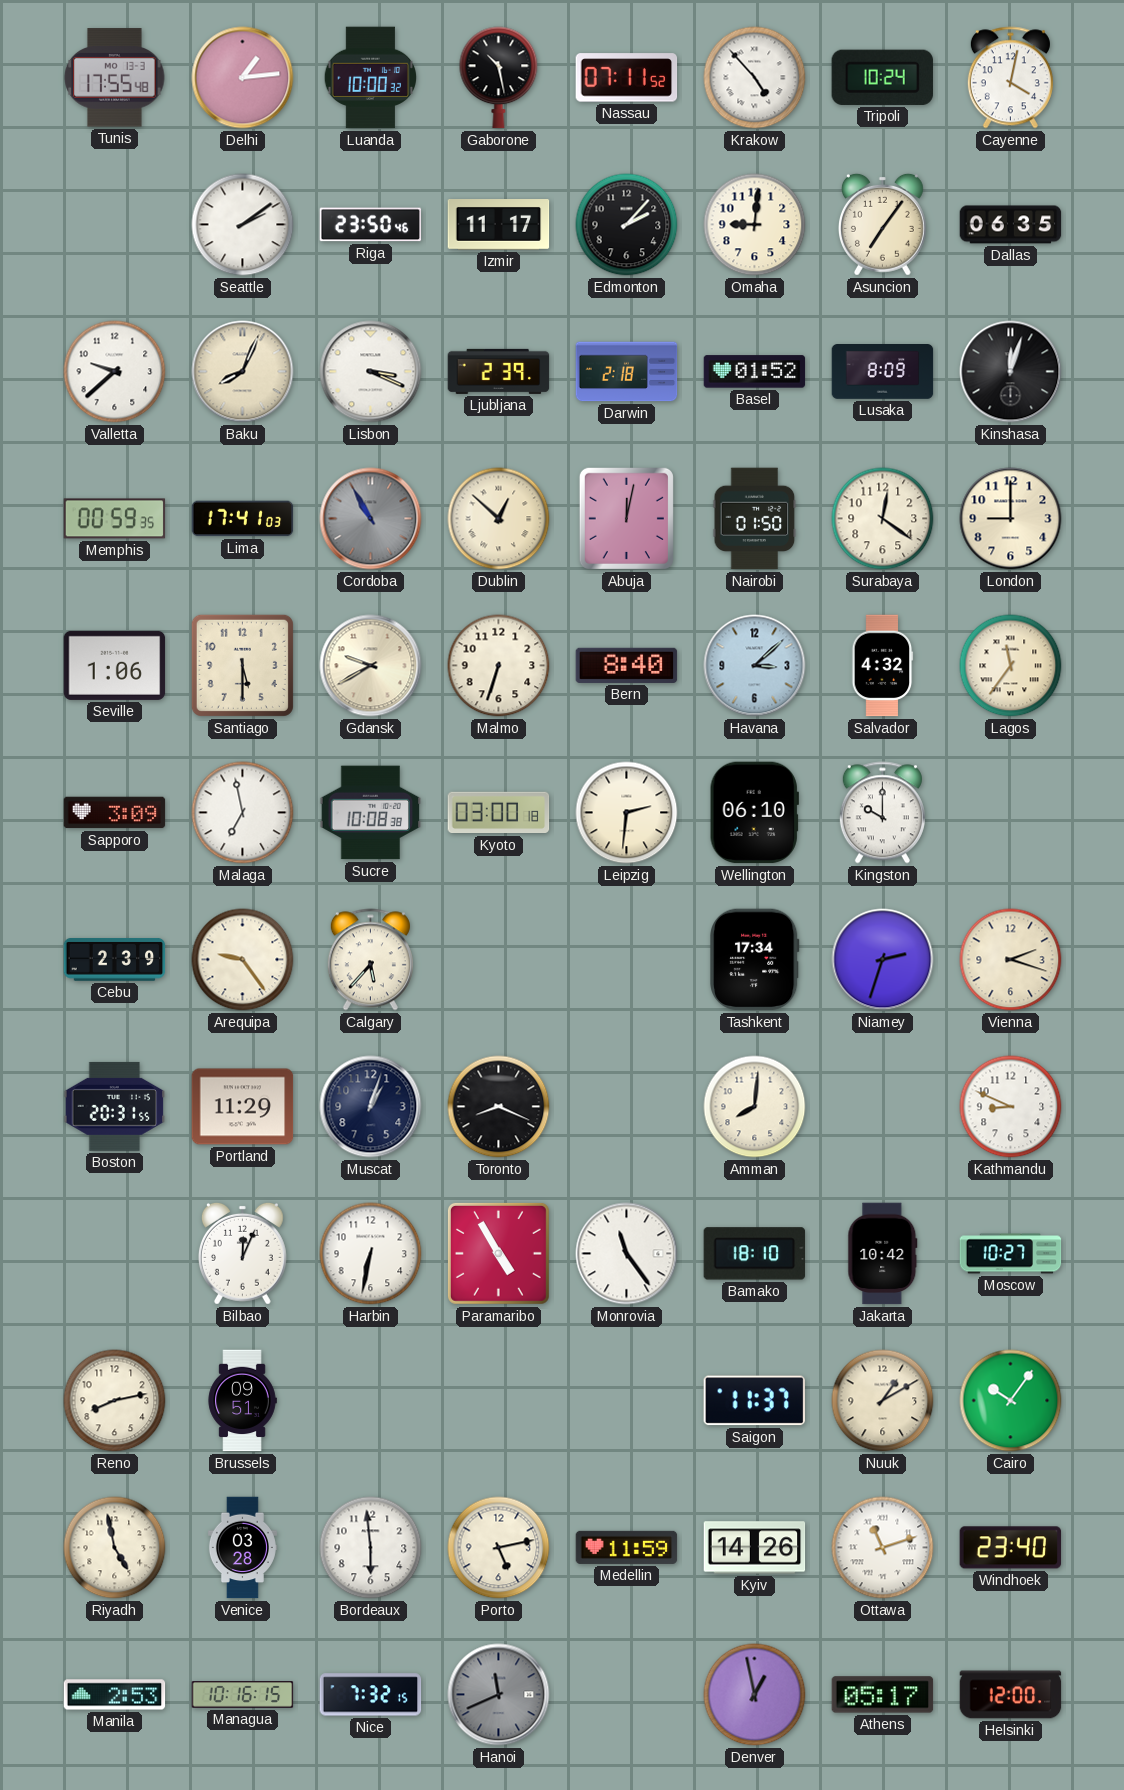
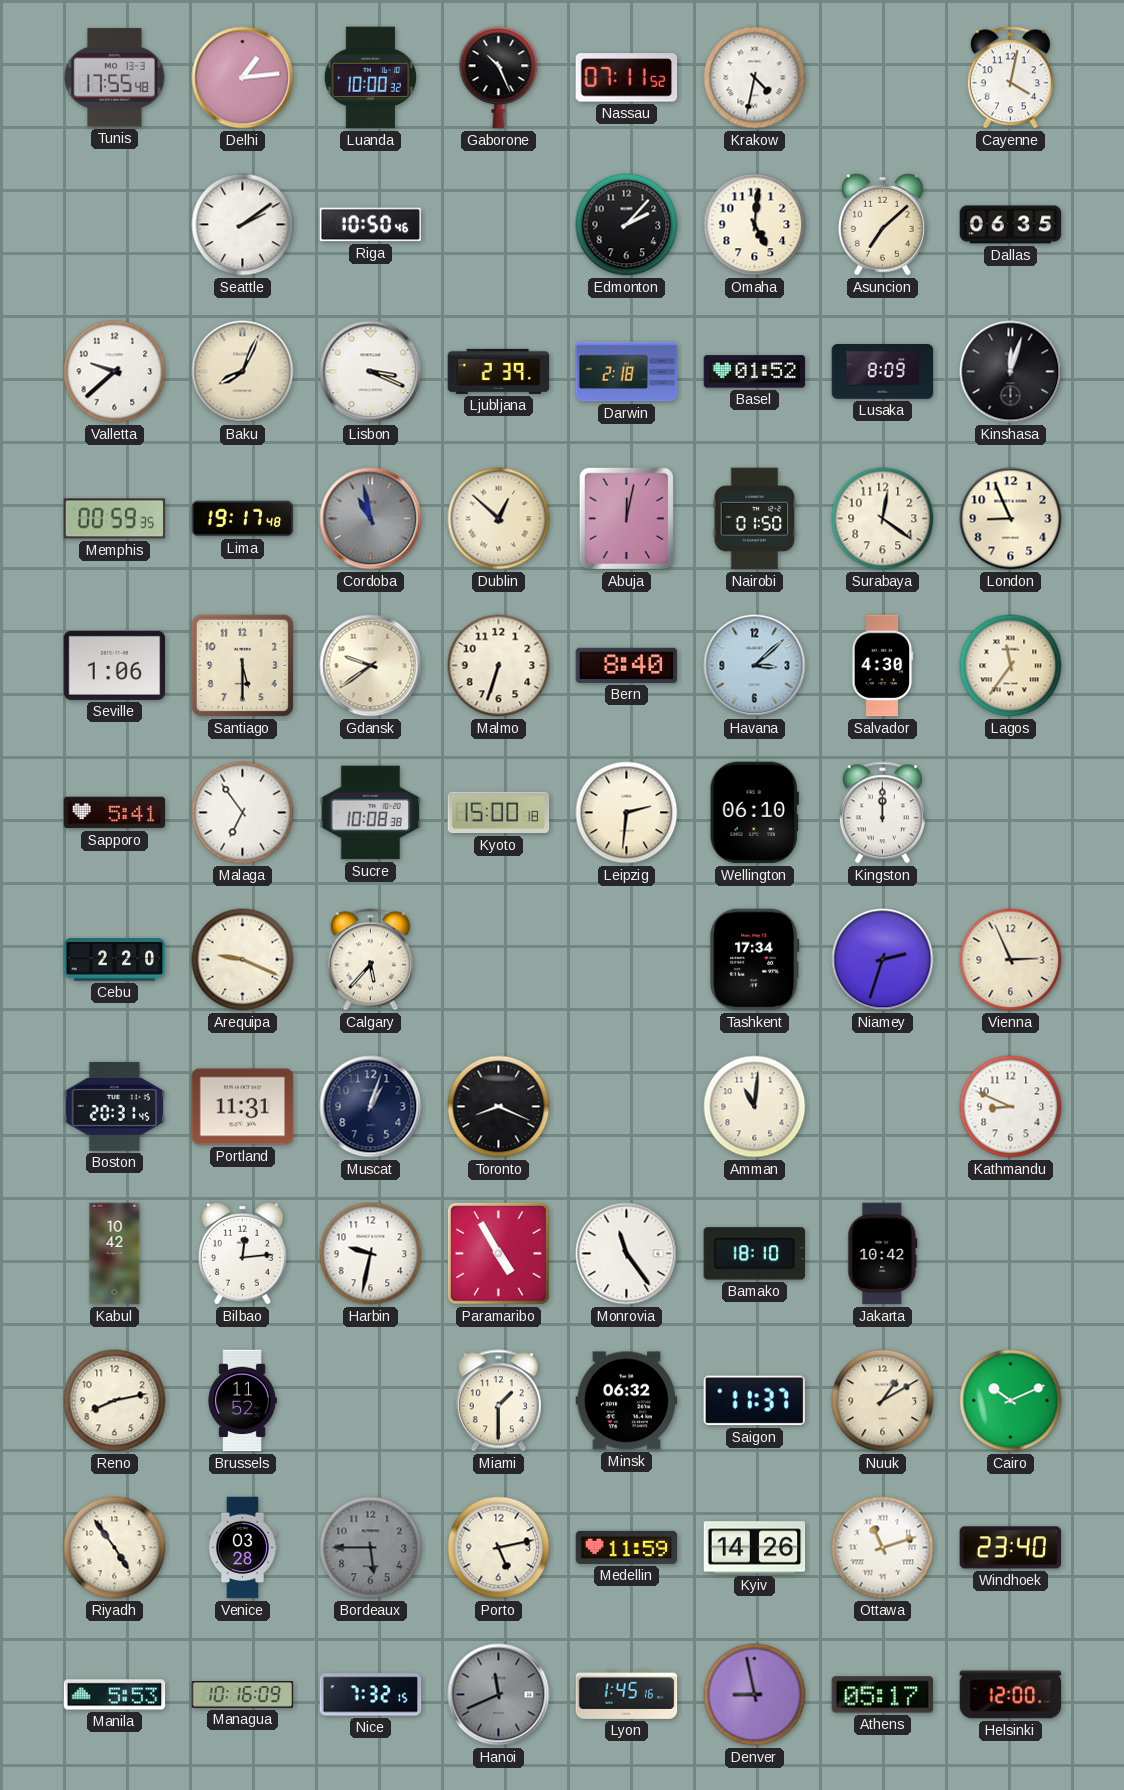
Gaborone: 10:28 -> 10:26
Krakow: 4:53 -> 4:32
Tripoli: 10:24 -> none
Riga: 23:50 -> 10:50
Izmir: 11:17 -> none
Omaha: 9:01 -> 5:01
Asuncion: 7:06 -> 7:08
Lima: 17:41 -> 19:17
Cordoba: 10:55 -> 10:58
London: 9:00 -> 8:56
Gdansk: 9:40 -> 9:39
Salvador: 4:32 -> 4:30
Sapporo: 3:09 -> 5:41
Malaga: 6:58 -> 6:54
Kyoto: 03:00 -> 15:00
Kingston: 10:00 -> 12:00
Cebu: 2:39 -> 2:20
Arequipa: 9:24 -> 9:19
Vienna: 2:18 -> 2:56
Boston: 20:31:55 -> 20:31:45
Portland: 11:29 -> 11:31
Amman: 8:01 -> 11:01
Kabul: none -> 10:42
Bilbao: 12:04 -> 12:14
Harbin: 6:32 -> 9:32
Moscow: 10:27 -> none
Brussels: 09:51 -> 11:52
Miami: none -> 1:30
Minsk: none -> 06:32
Cairo: 10:06 -> 10:11
Riyadh: 4:58 -> 4:54
Bordeaux: 5:59 -> 5:45
Bordeaux dial: white -> grey
Manila: 2:53 -> 5:53
Managua: 10:16:15 -> 10:16:09
Lyon: none -> 1:45
Denver: 12:58 -> 8:58
